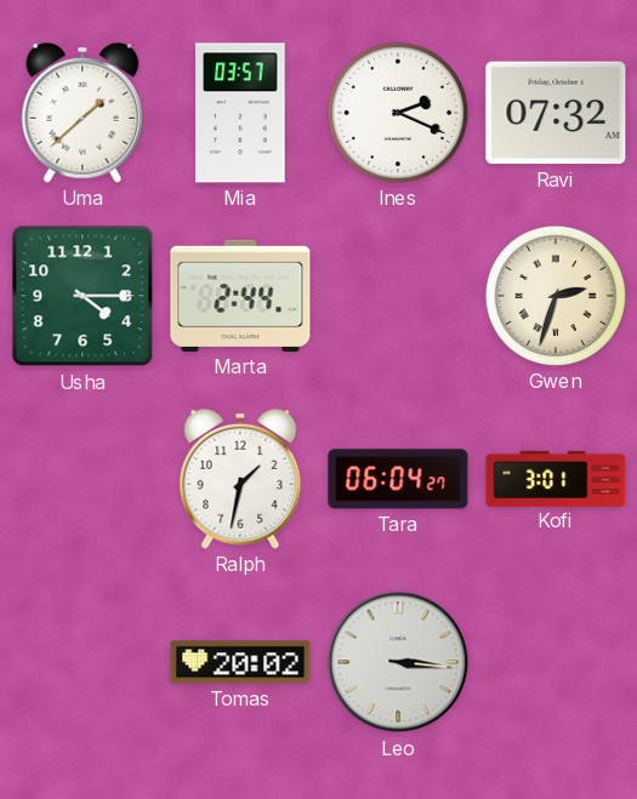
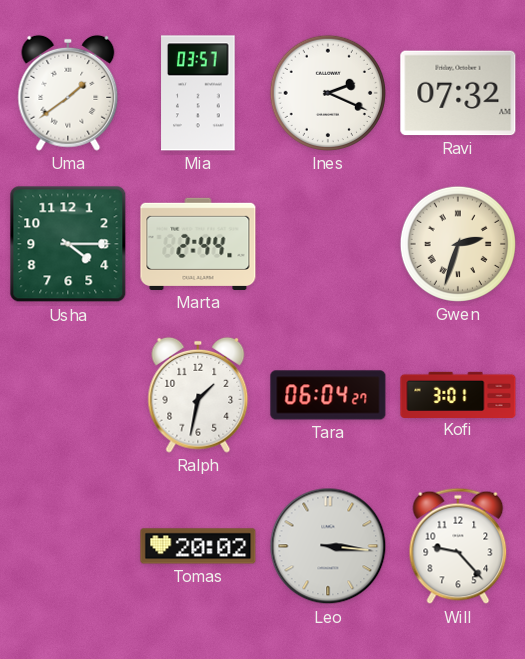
Uma: 1:38 -> 1:39
Will: none -> 9:23
